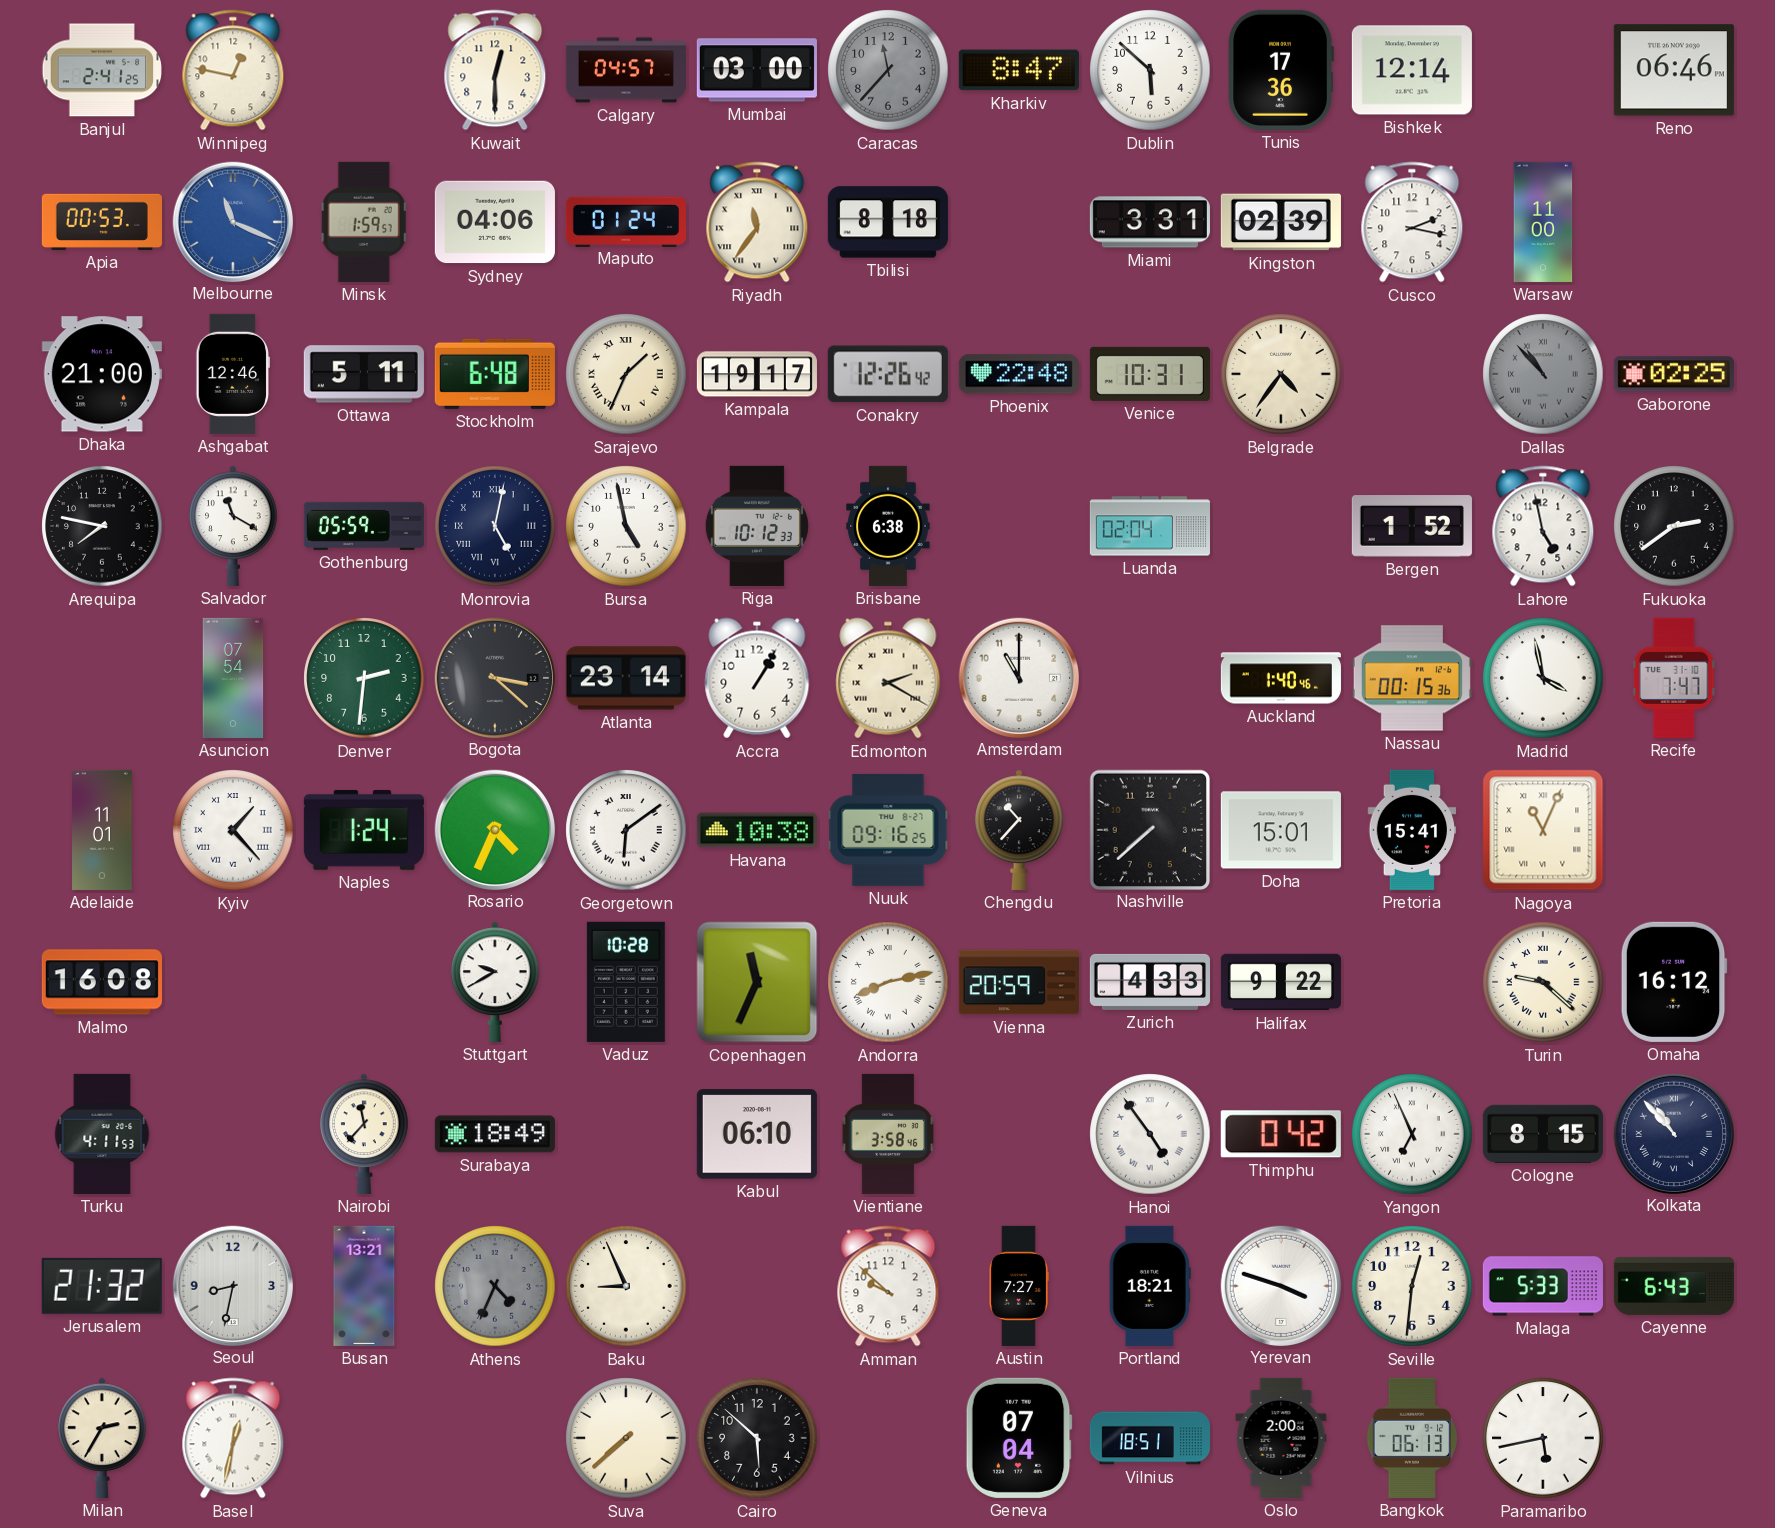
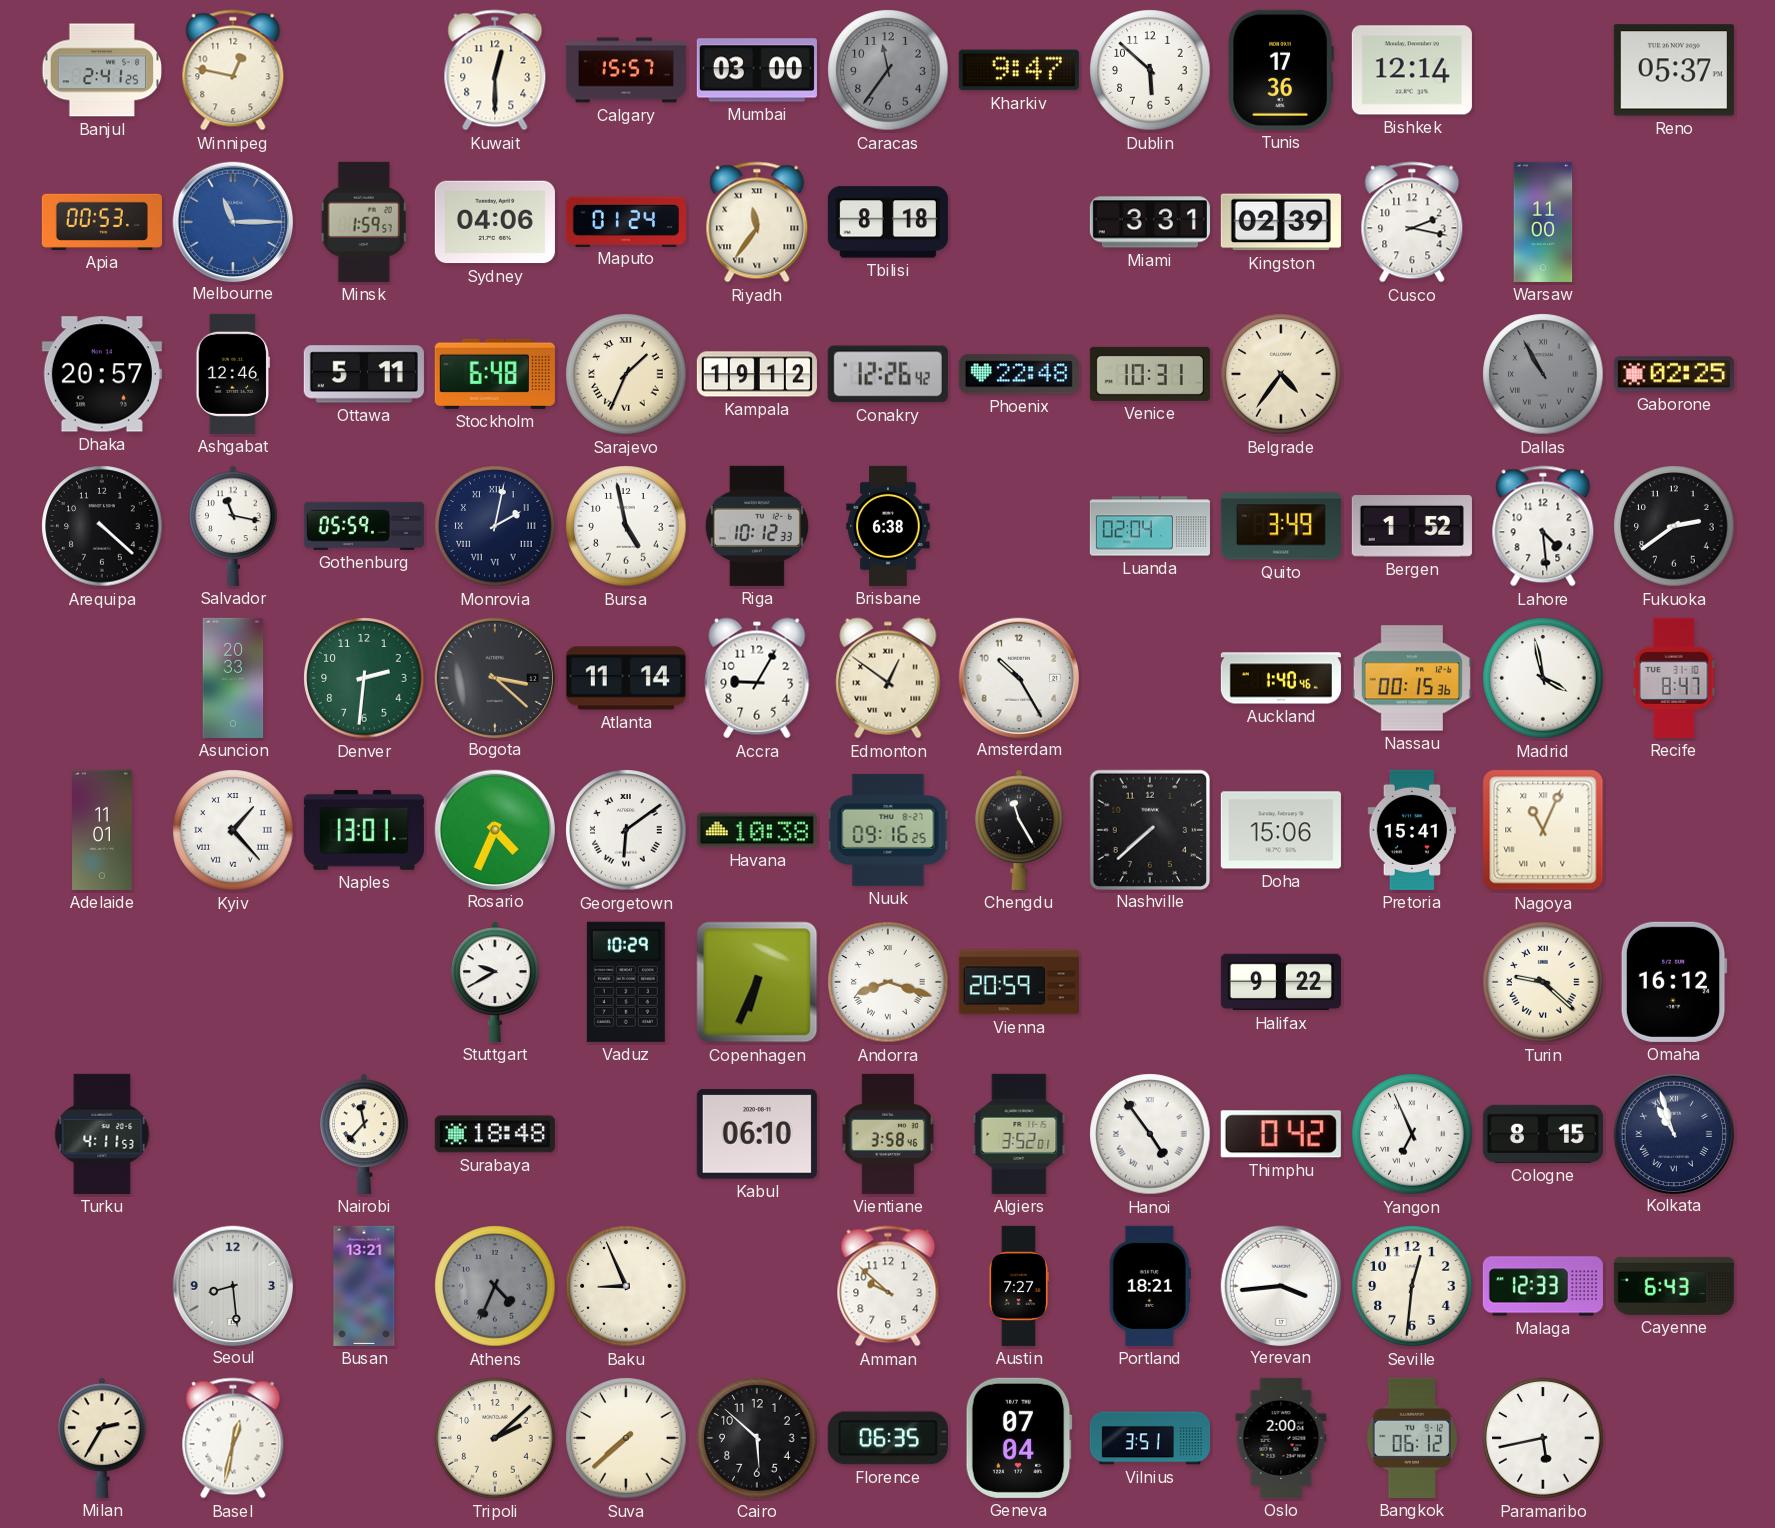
Calgary: 04:57 -> 15:57
Caracas: 11:37 -> 11:36
Kharkiv: 8:47 -> 9:47
Reno: 06:46 -> 05:37
Melbourne: 11:19 -> 11:15
Dhaka: 21:00 -> 20:57
Kampala: 19:17 -> 19:12
Dallas: 10:53 -> 10:55
Arequipa: 7:47 -> 4:22
Salvador: 11:20 -> 11:17
Monrovia: 5:02 -> 2:02
Quito: none -> 3:49
Lahore: 4:58 -> 4:29
Asuncion: 07:54 -> 20:33
Atlanta: 23:14 -> 11:14
Accra: 1:05 -> 9:05
Edmonton: 2:20 -> 12:51
Amsterdam: 11:00 -> 10:25
Recife: 7:47 -> 8:47
Naples: 1:24 -> 13:01
Chengdu: 10:37 -> 11:25
Doha: 15:01 -> 15:06
Malmo: 16:08 -> none
Vaduz: 10:28 -> 10:29
Copenhagen: 11:34 -> 6:34
Andorra: 8:13 -> 8:18
Zurich: 4:33 -> none
Surabaya: 18:49 -> 18:48
Algiers: none -> 3:52
Kolkata: 10:53 -> 10:57
Jerusalem: 21:32 -> none
Seoul: 8:32 -> 8:29
Yerevan: 3:48 -> 3:44
Malaga: 5:33 -> 12:33
Tripoli: none -> 2:08
Florence: none -> 06:35
Vilnius: 18:51 -> 3:51
Bangkok: 06:13 -> 06:12
